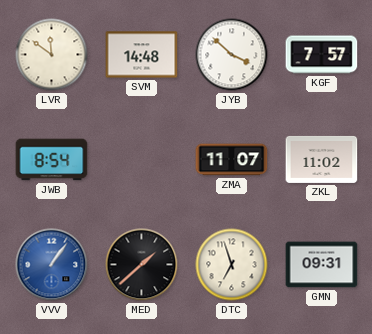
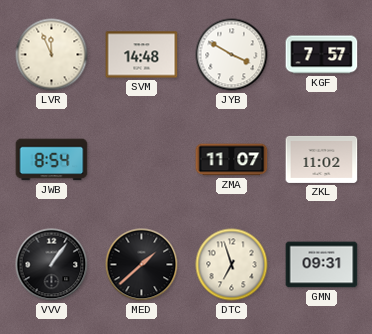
LVR: 11:51 -> 11:56
JYB: 3:52 -> 3:50
VVV dial: blue -> black
